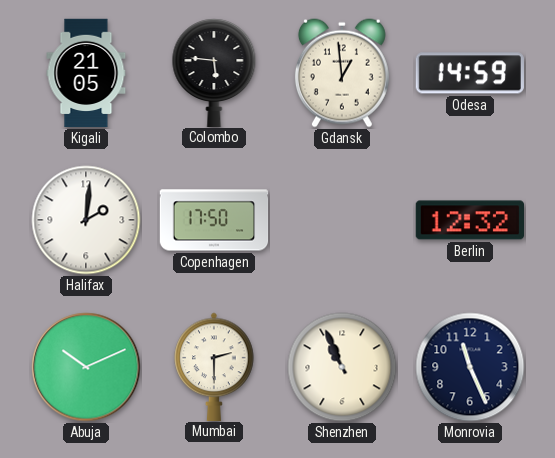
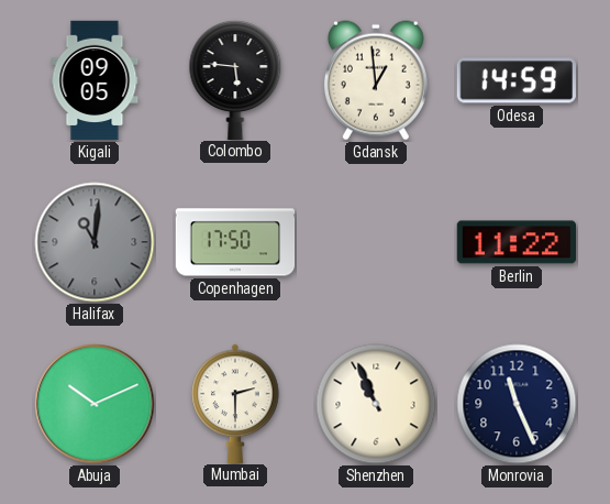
Kigali: 21:05 -> 09:05
Halifax: 2:01 -> 11:01
Halifax dial: white -> grey
Berlin: 12:32 -> 11:22
